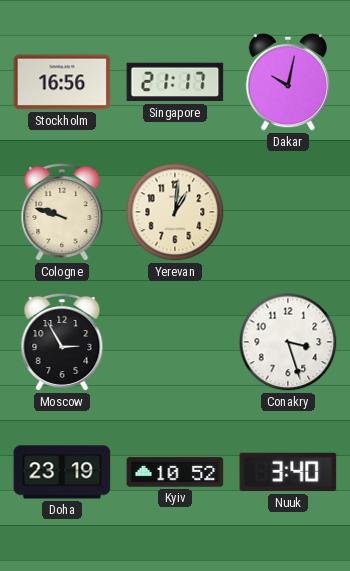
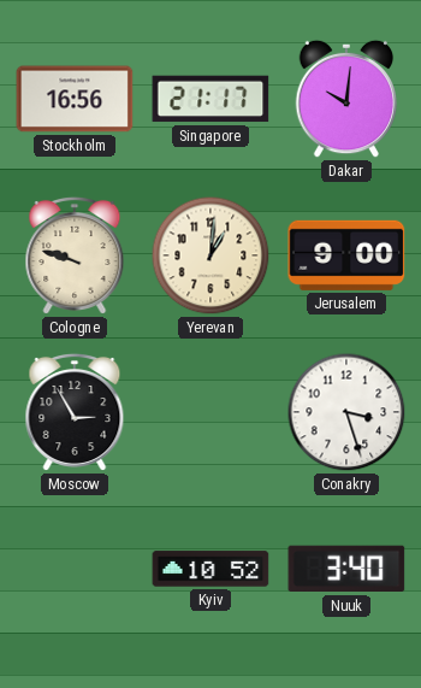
Dakar: 10:02 -> 10:01
Jerusalem: none -> 9:00
Doha: 23:19 -> none
